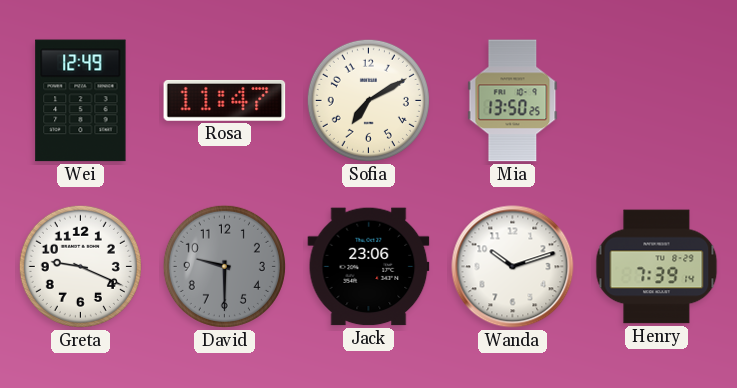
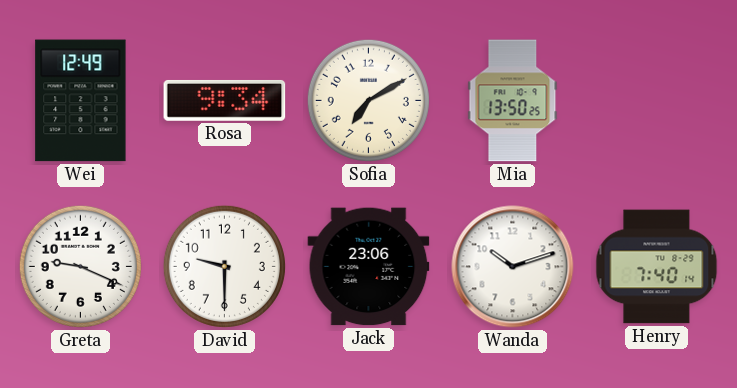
Rosa: 11:47 -> 9:34
David dial: grey -> white
Henry: 7:39 -> 7:40
